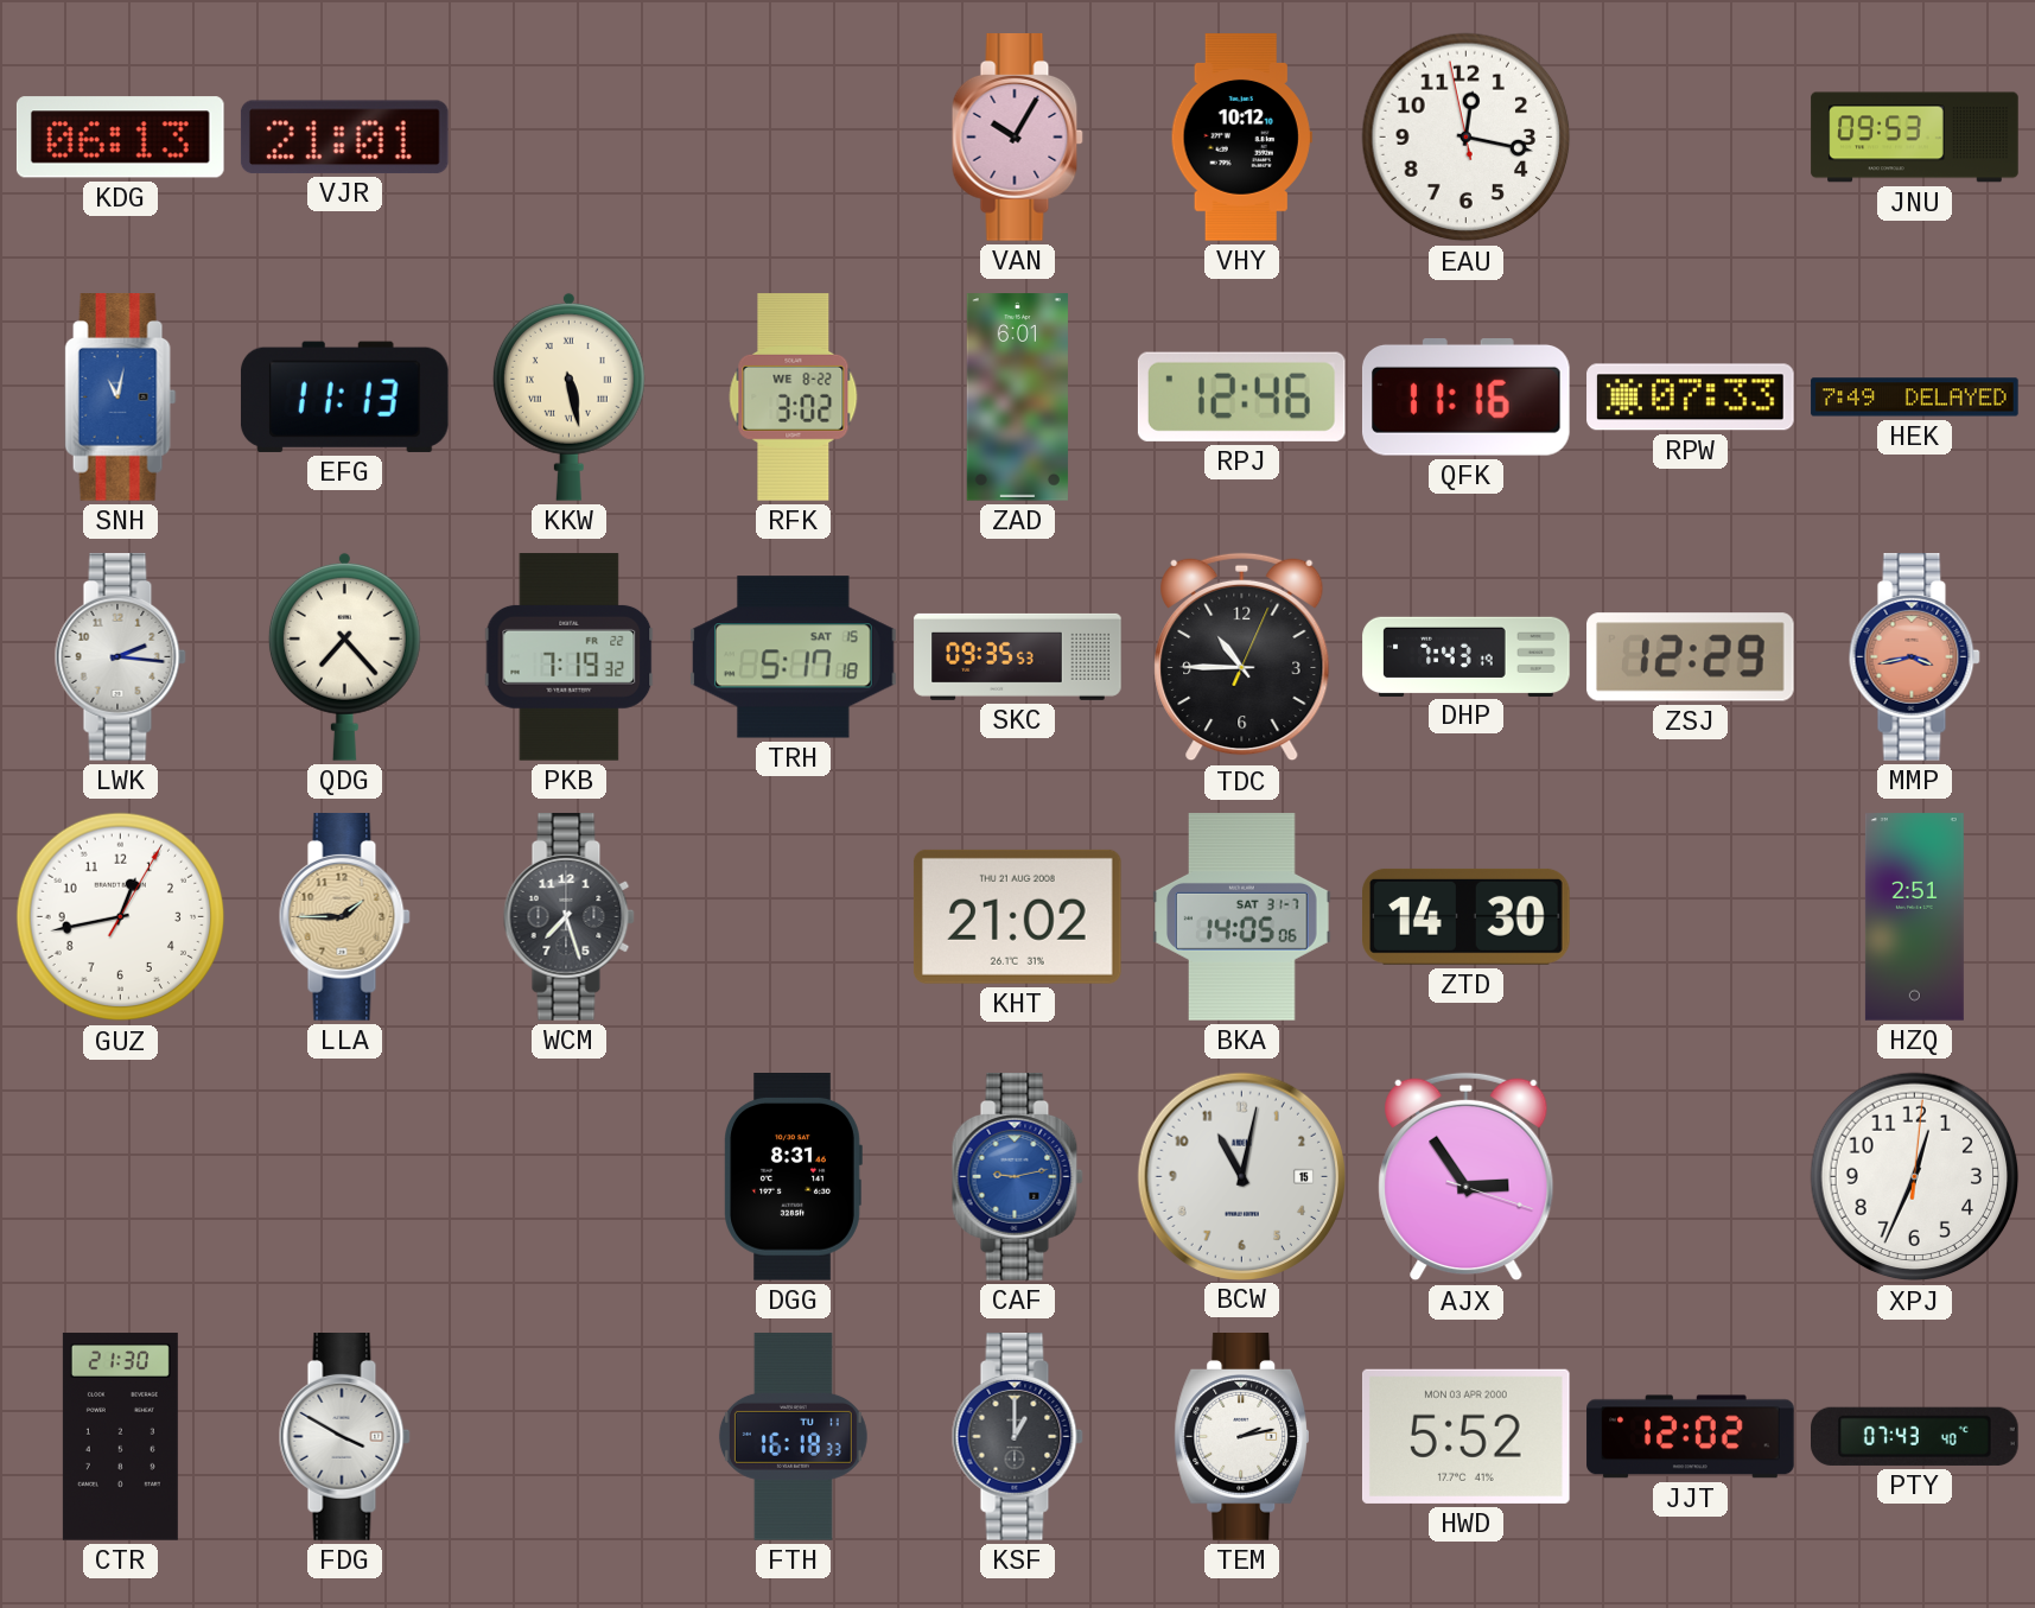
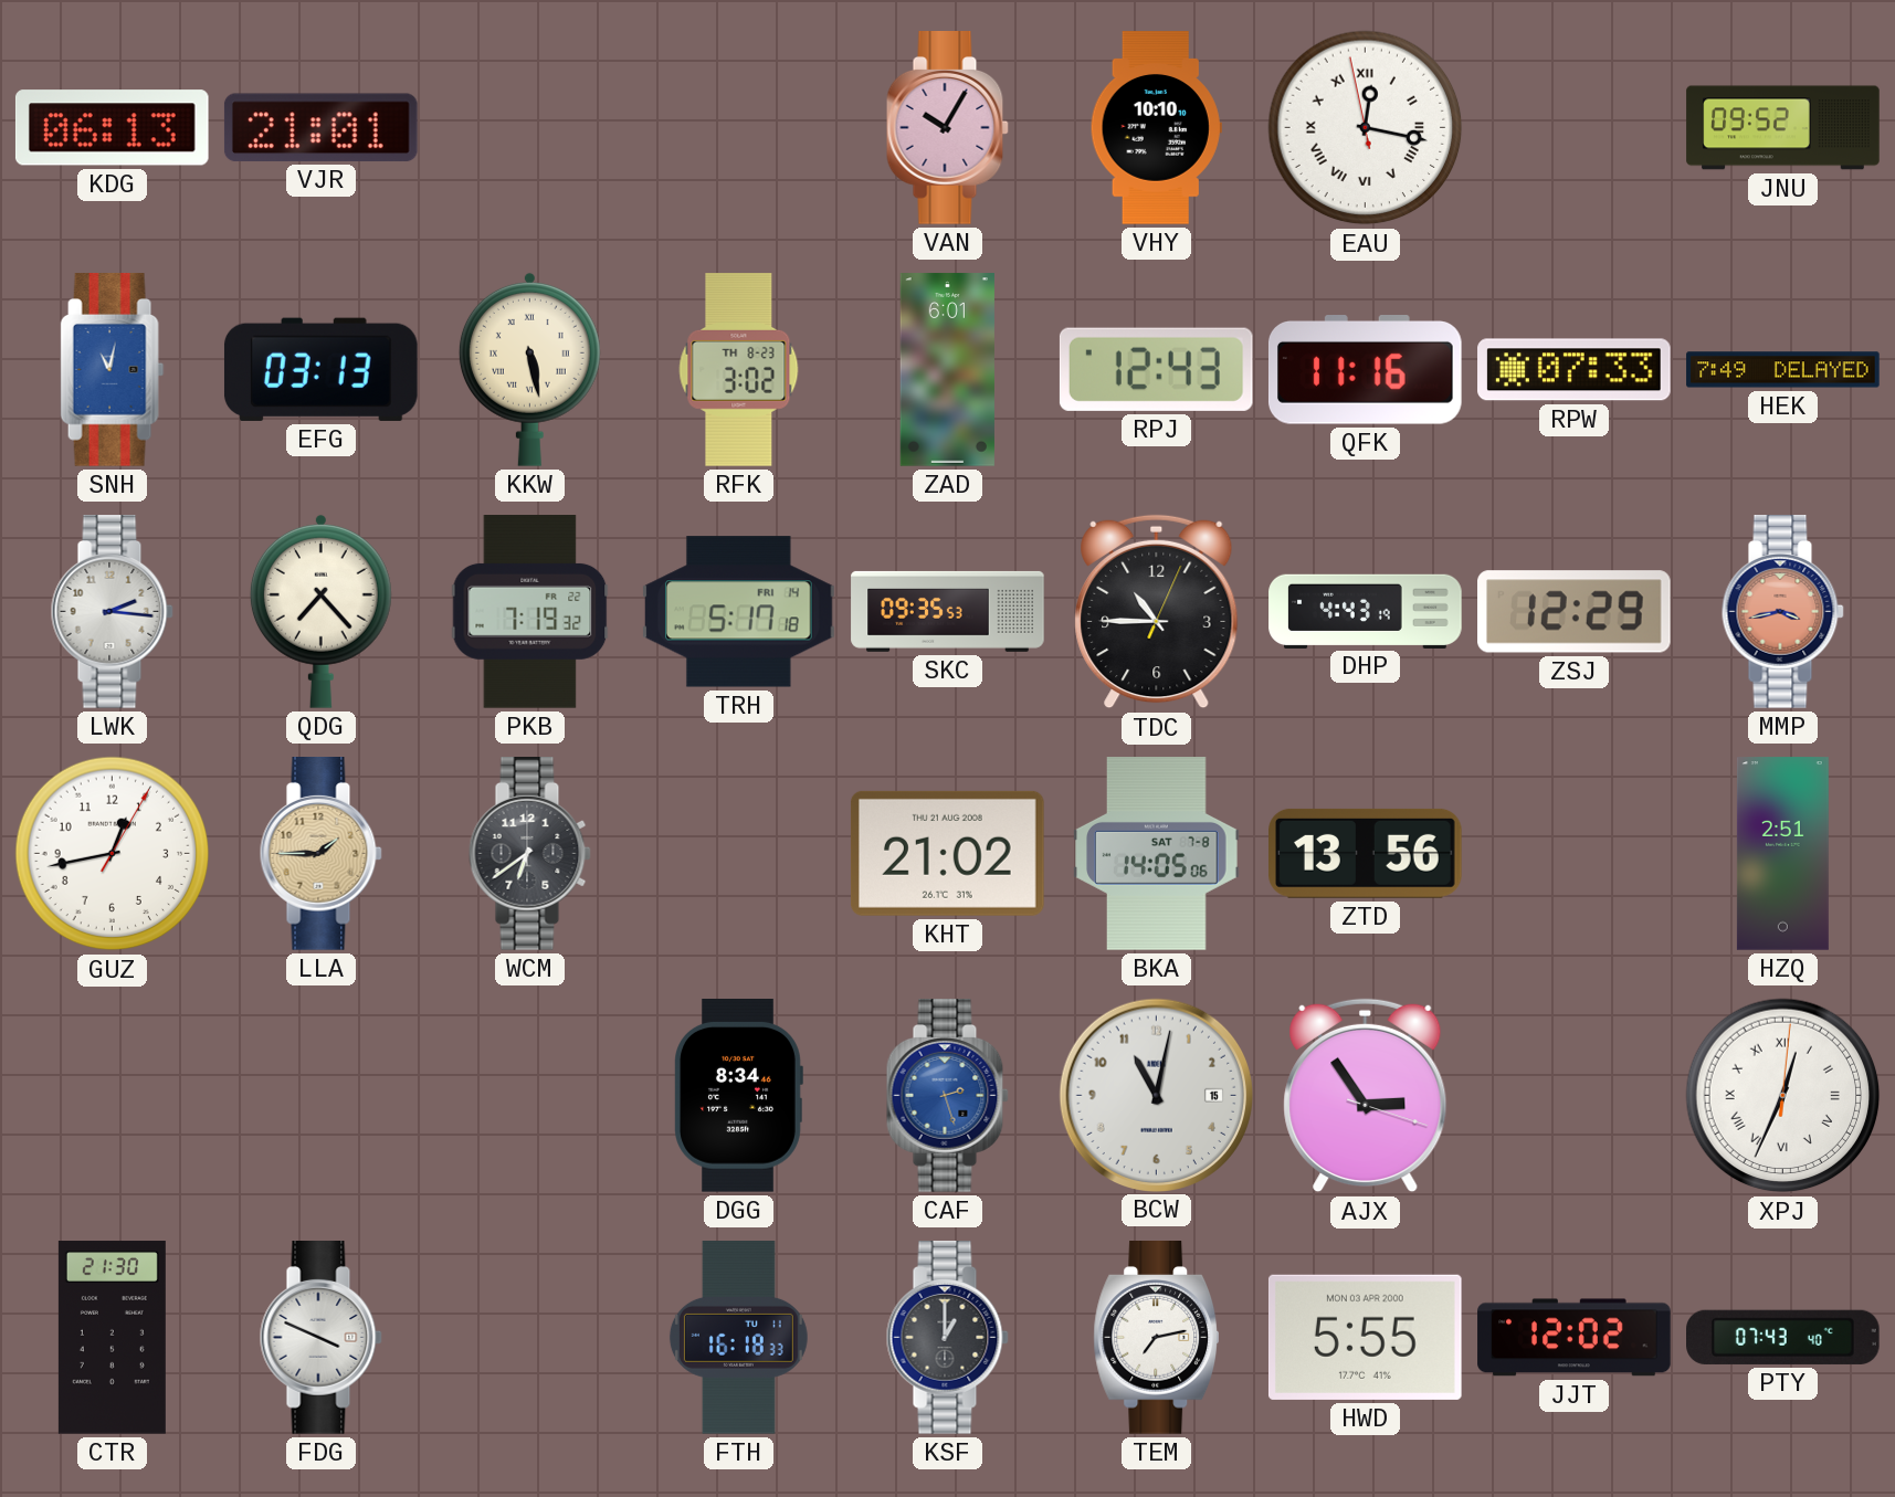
VHY: 10:12 -> 10:10
EAU numerals: Arabic -> Roman
JNU: 09:53 -> 09:52
EFG: 11:13 -> 03:13
RFK date: WE 8-22 -> TH 8-23
RPJ: 12:46 -> 12:43
TRH date: SAT 15 -> FRI 14
DHP: 7:43 -> 4:43
WCM: 7:27 -> 6:39
BKA date: SAT 31-7 -> SAT 7-8
ZTD: 14:30 -> 13:56
DGG: 8:31 -> 8:34
CAF: 9:13 -> 2:27
XPJ numerals: Arabic -> Roman
FDG: 3:50 -> 3:49
TEM: 2:13 -> 7:13
HWD: 5:52 -> 5:55
